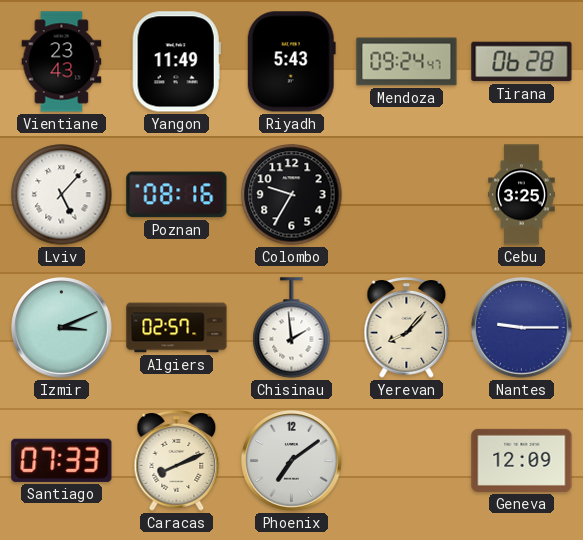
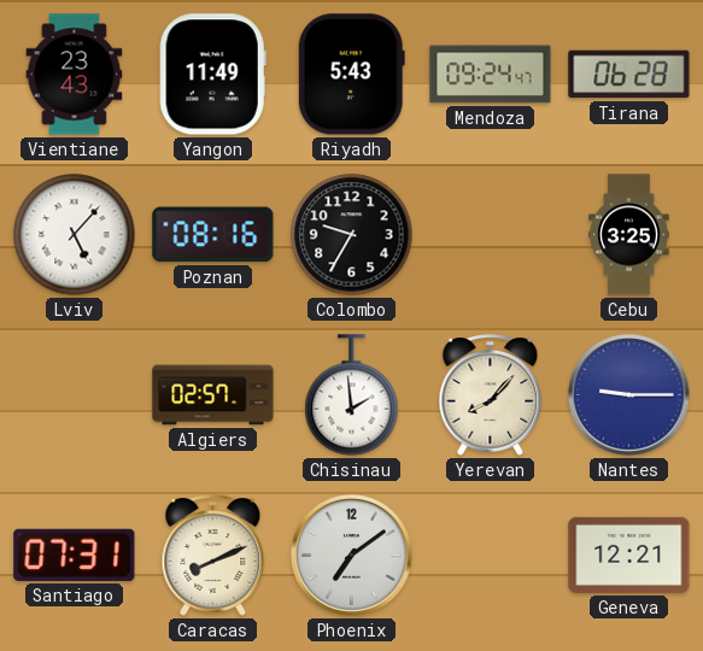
Izmir: 3:11 -> none
Santiago: 07:33 -> 07:31
Geneva: 12:09 -> 12:21
